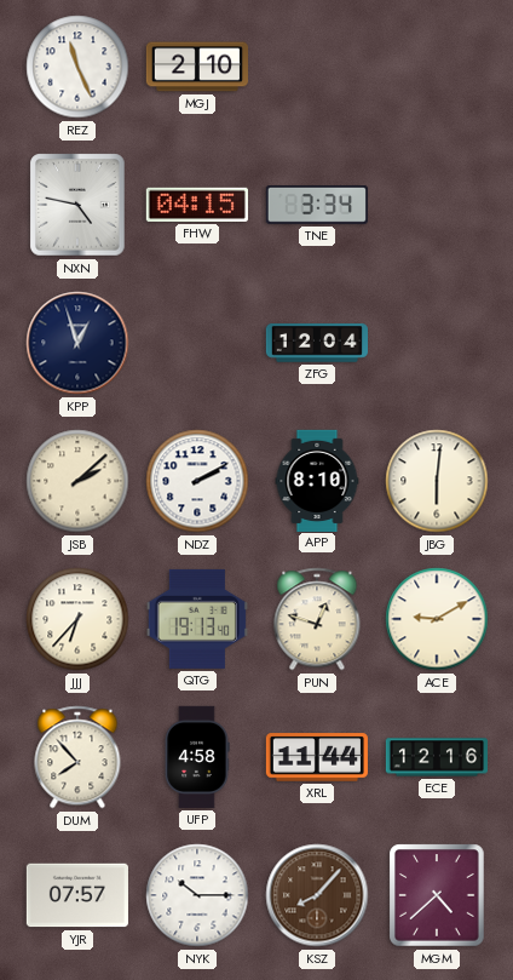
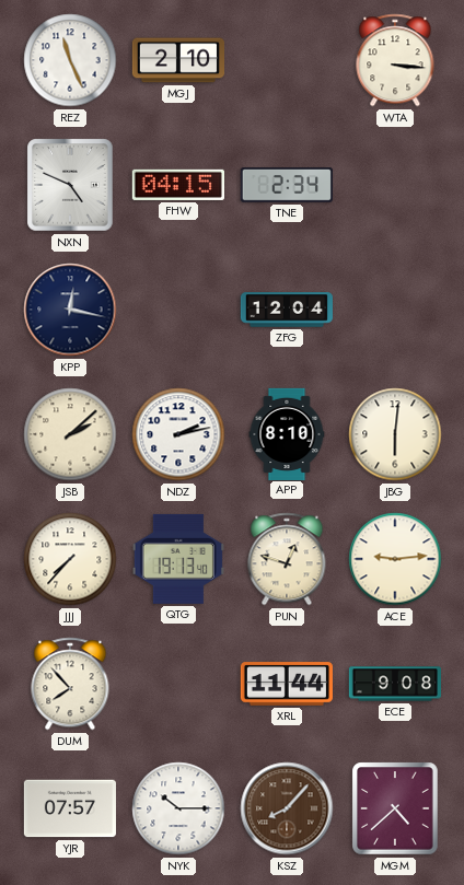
WTA: none -> 3:16
NXN: 4:47 -> 4:49
TNE: 3:34 -> 2:34
KPP: 12:57 -> 12:17
NDZ: 2:10 -> 2:13
JJJ: 6:37 -> 7:37
ACE: 9:10 -> 9:14
UFP: 4:58 -> none
ECE: 12:16 -> 9:08
